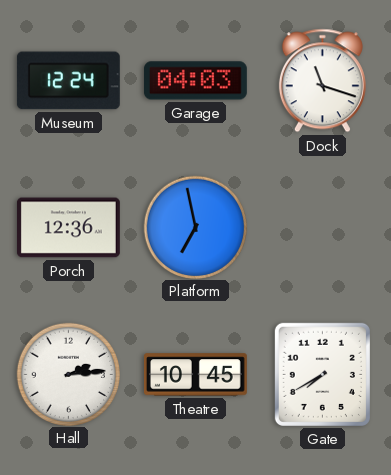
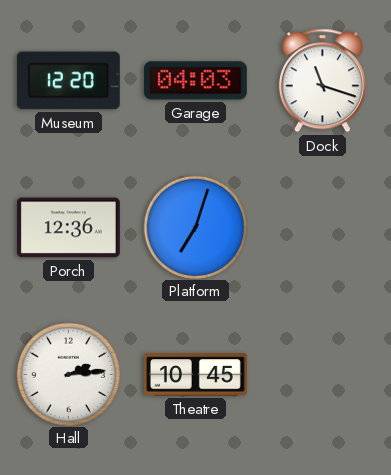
Museum: 12:24 -> 12:20
Platform: 6:58 -> 7:03
Gate: 7:40 -> none
